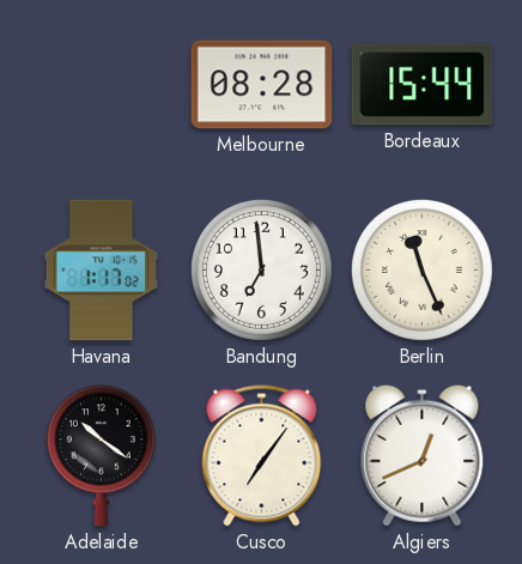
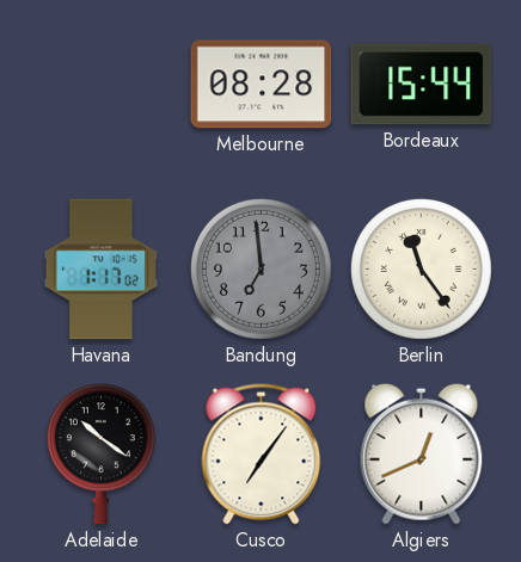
Bandung dial: white -> grey
Berlin: 11:26 -> 11:24
